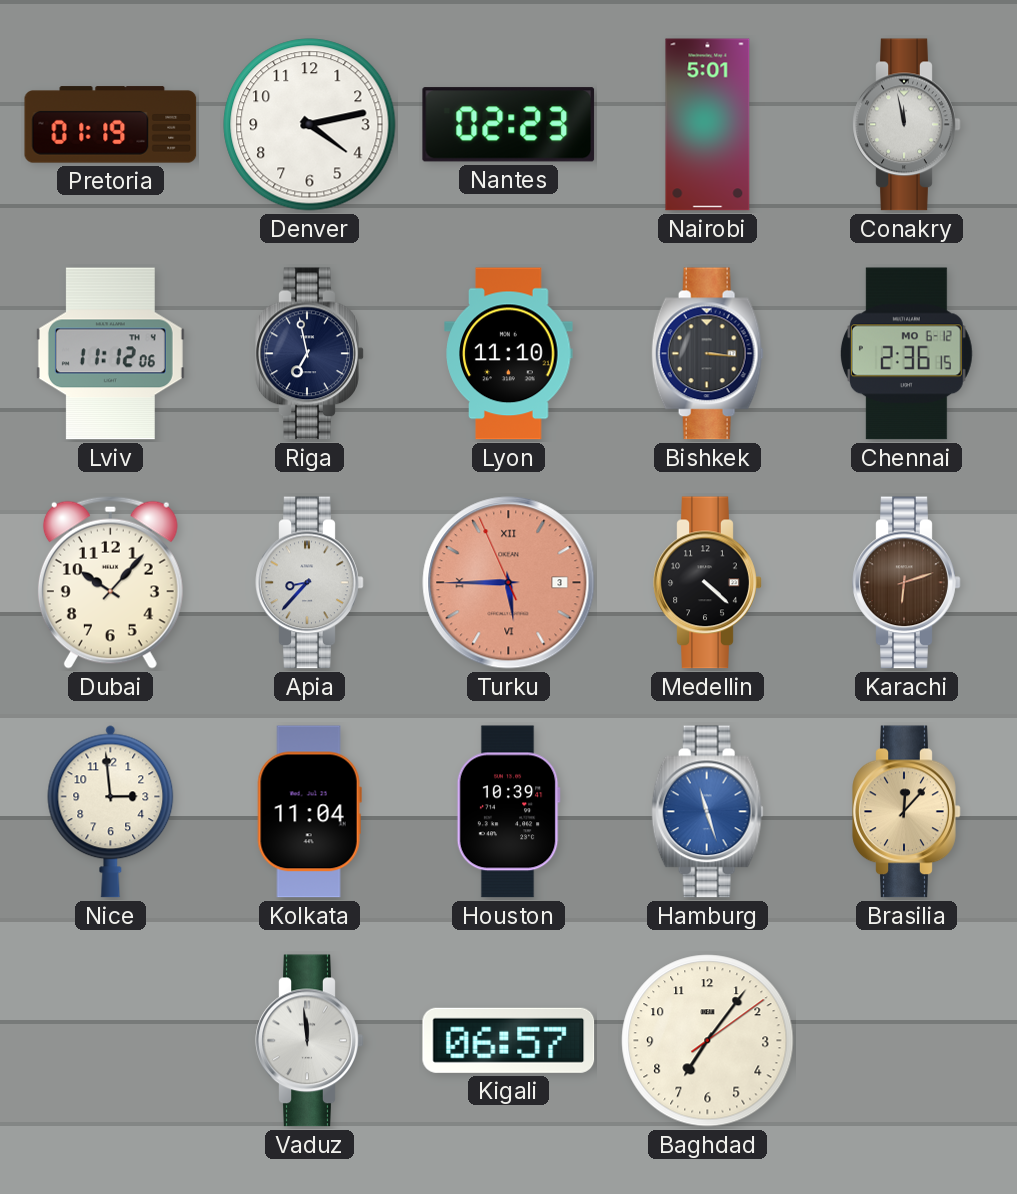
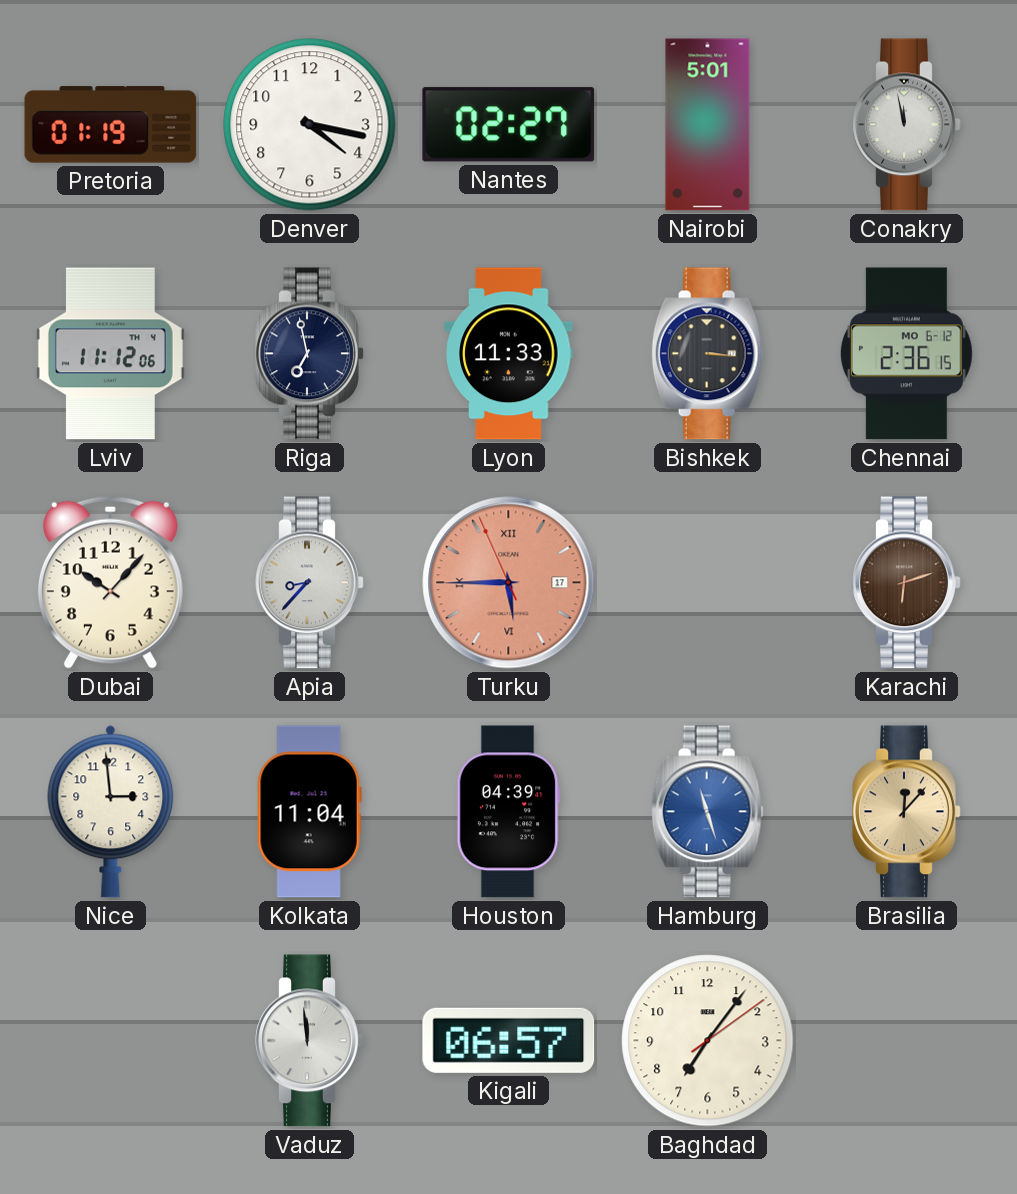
Denver: 4:13 -> 4:17
Nantes: 02:23 -> 02:27
Lyon: 11:10 -> 11:33
Turku date: 3 -> 17
Medellin: 4:22 -> none
Houston: 10:39 -> 04:39
